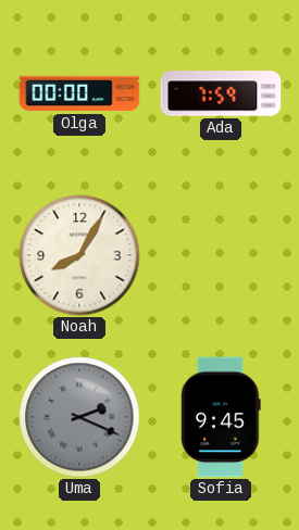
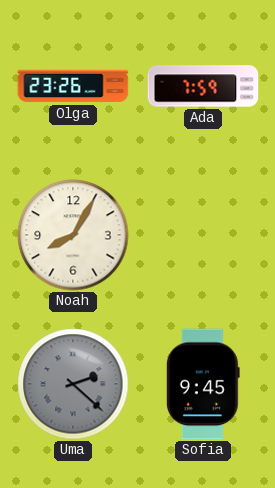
Olga: 00:00 -> 23:26
Uma: 2:19 -> 2:22
